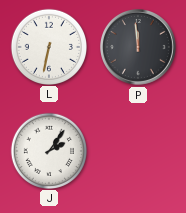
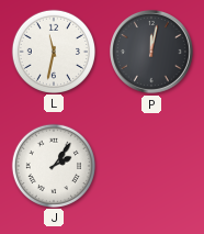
L: 6:32 -> 11:32
P: 11:59 -> 12:02
